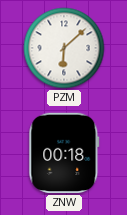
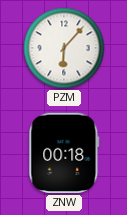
PZM: 6:08 -> 6:07
